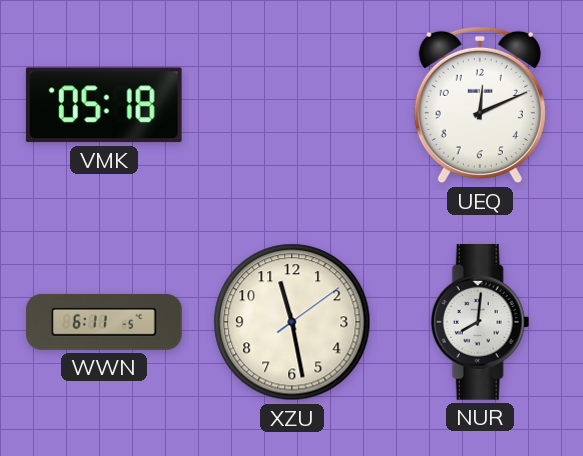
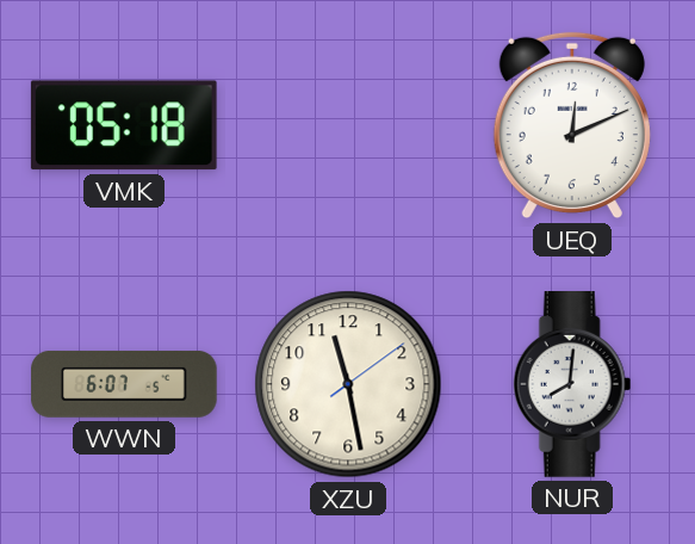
WWN: 6:11 -> 6:07
